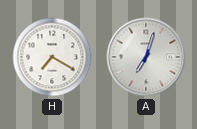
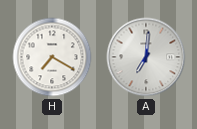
A: 7:03 -> 7:01
